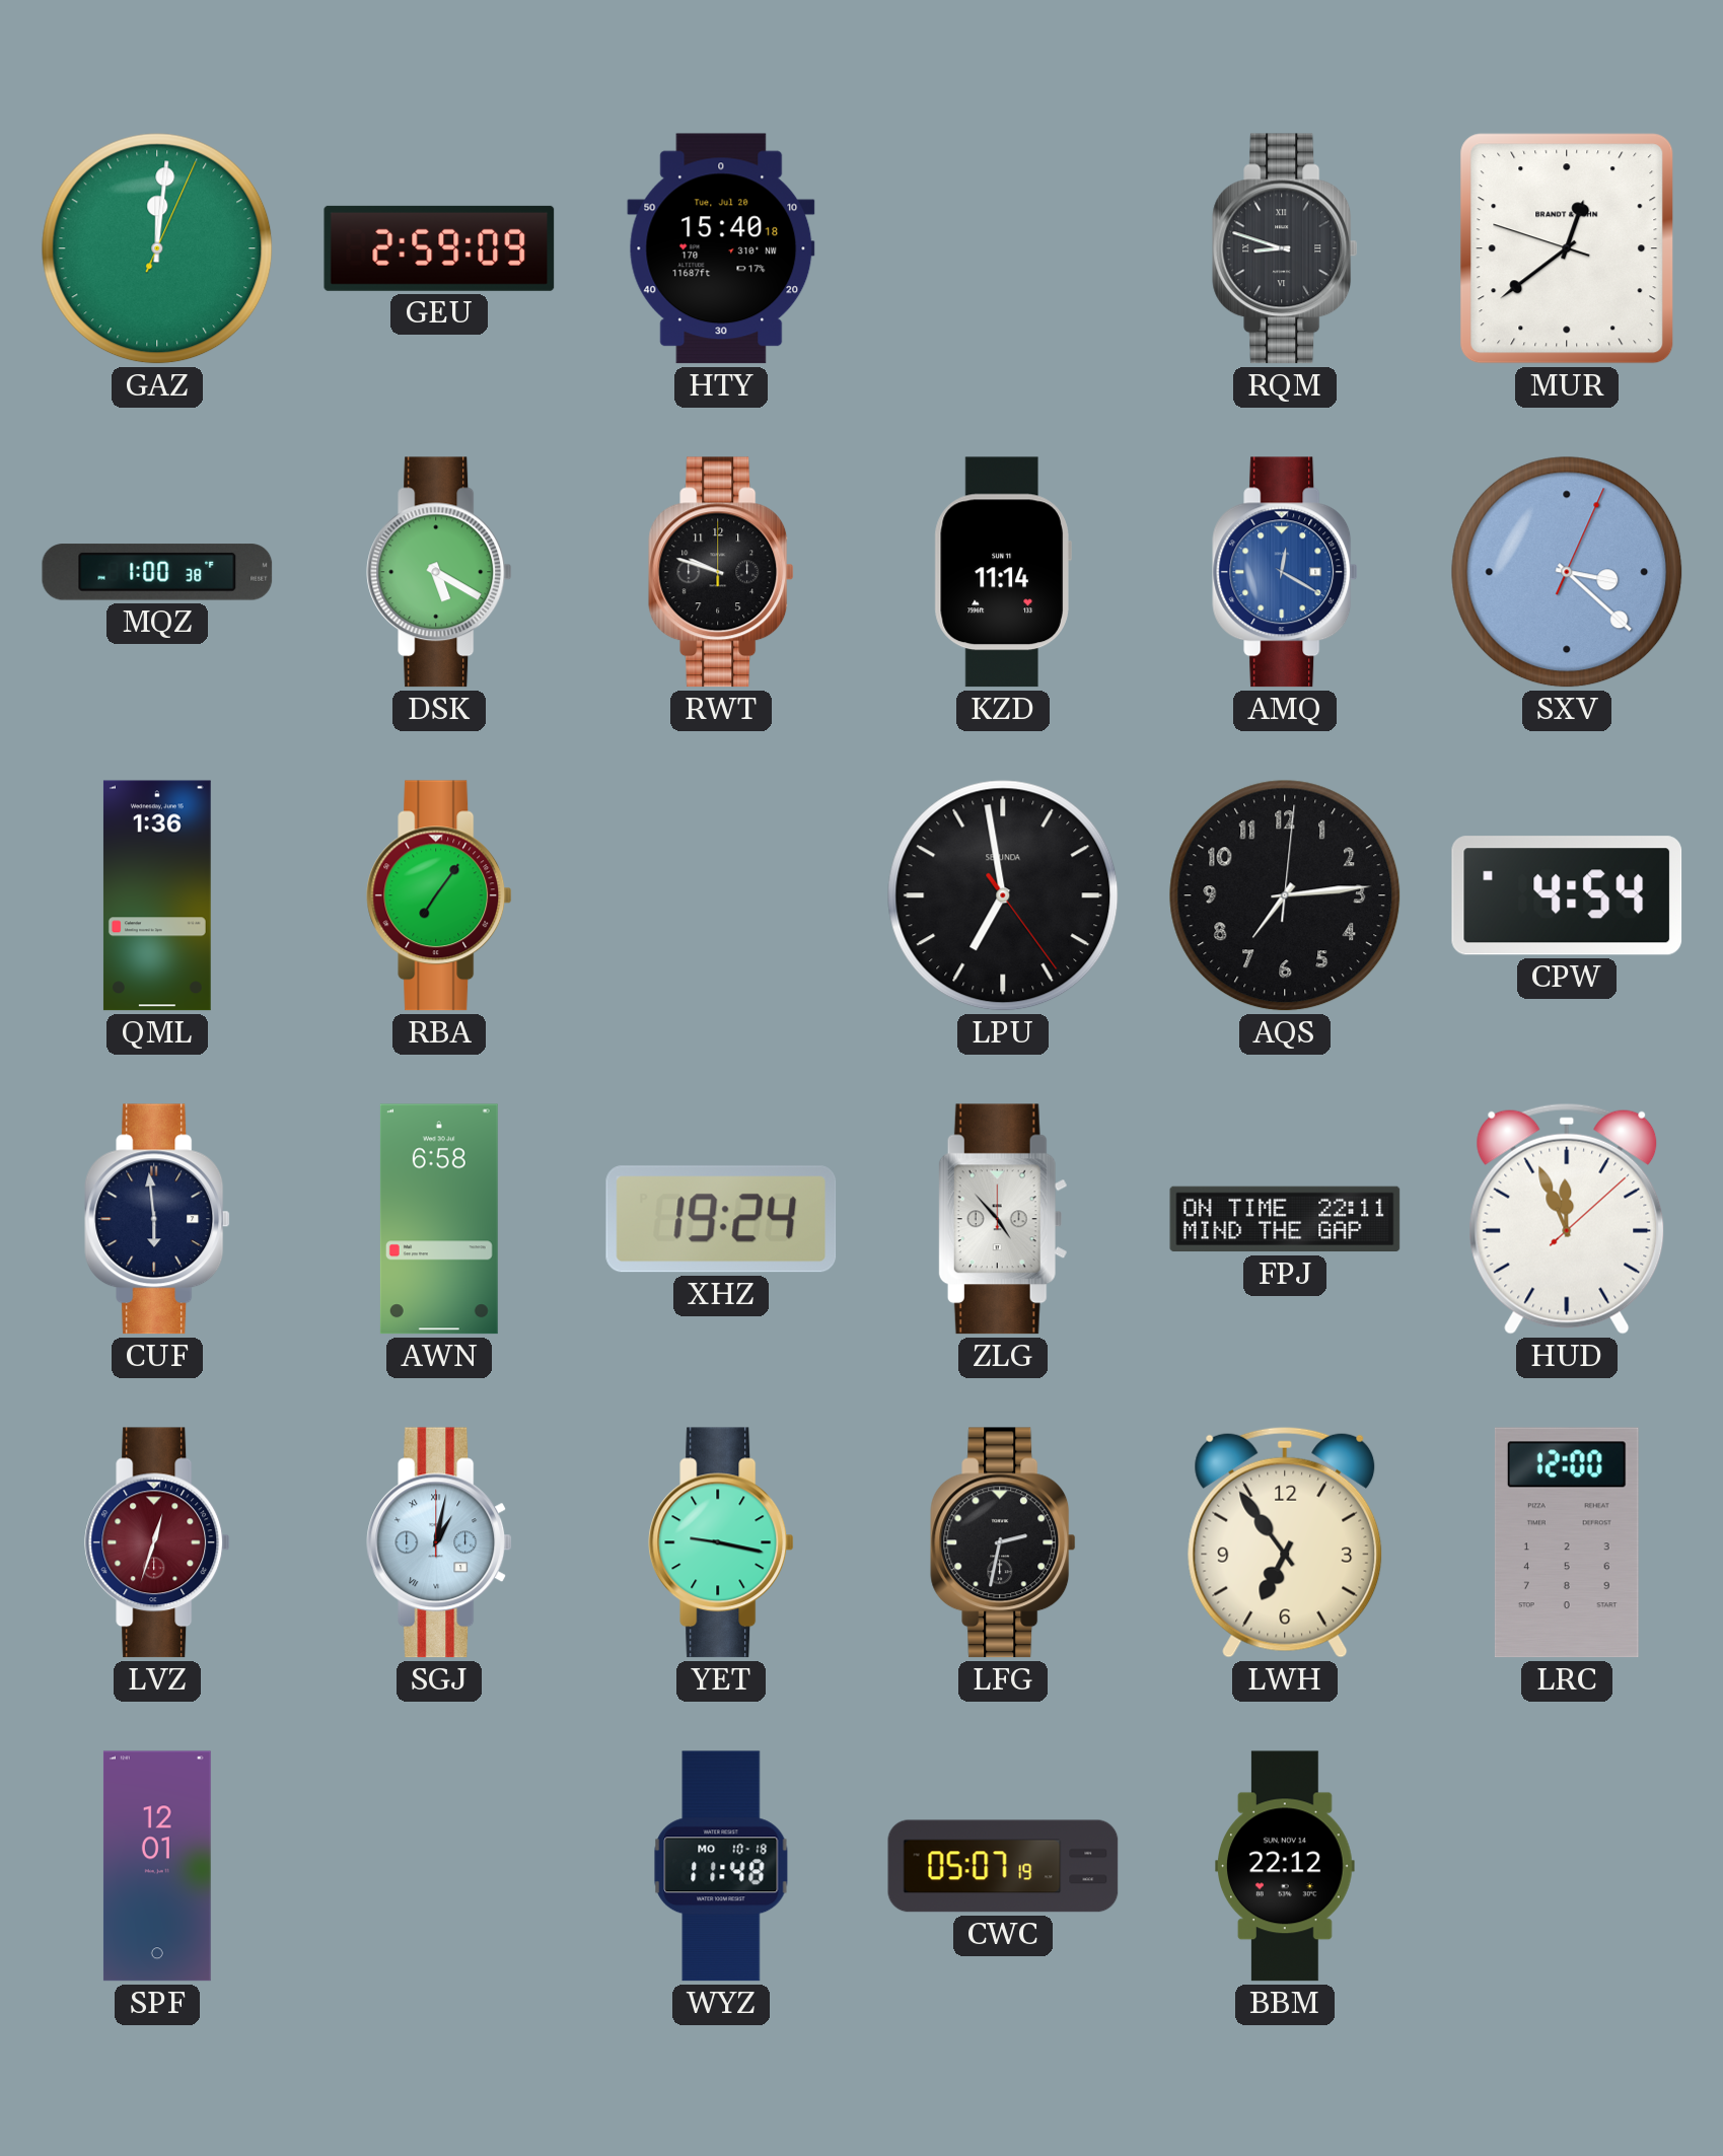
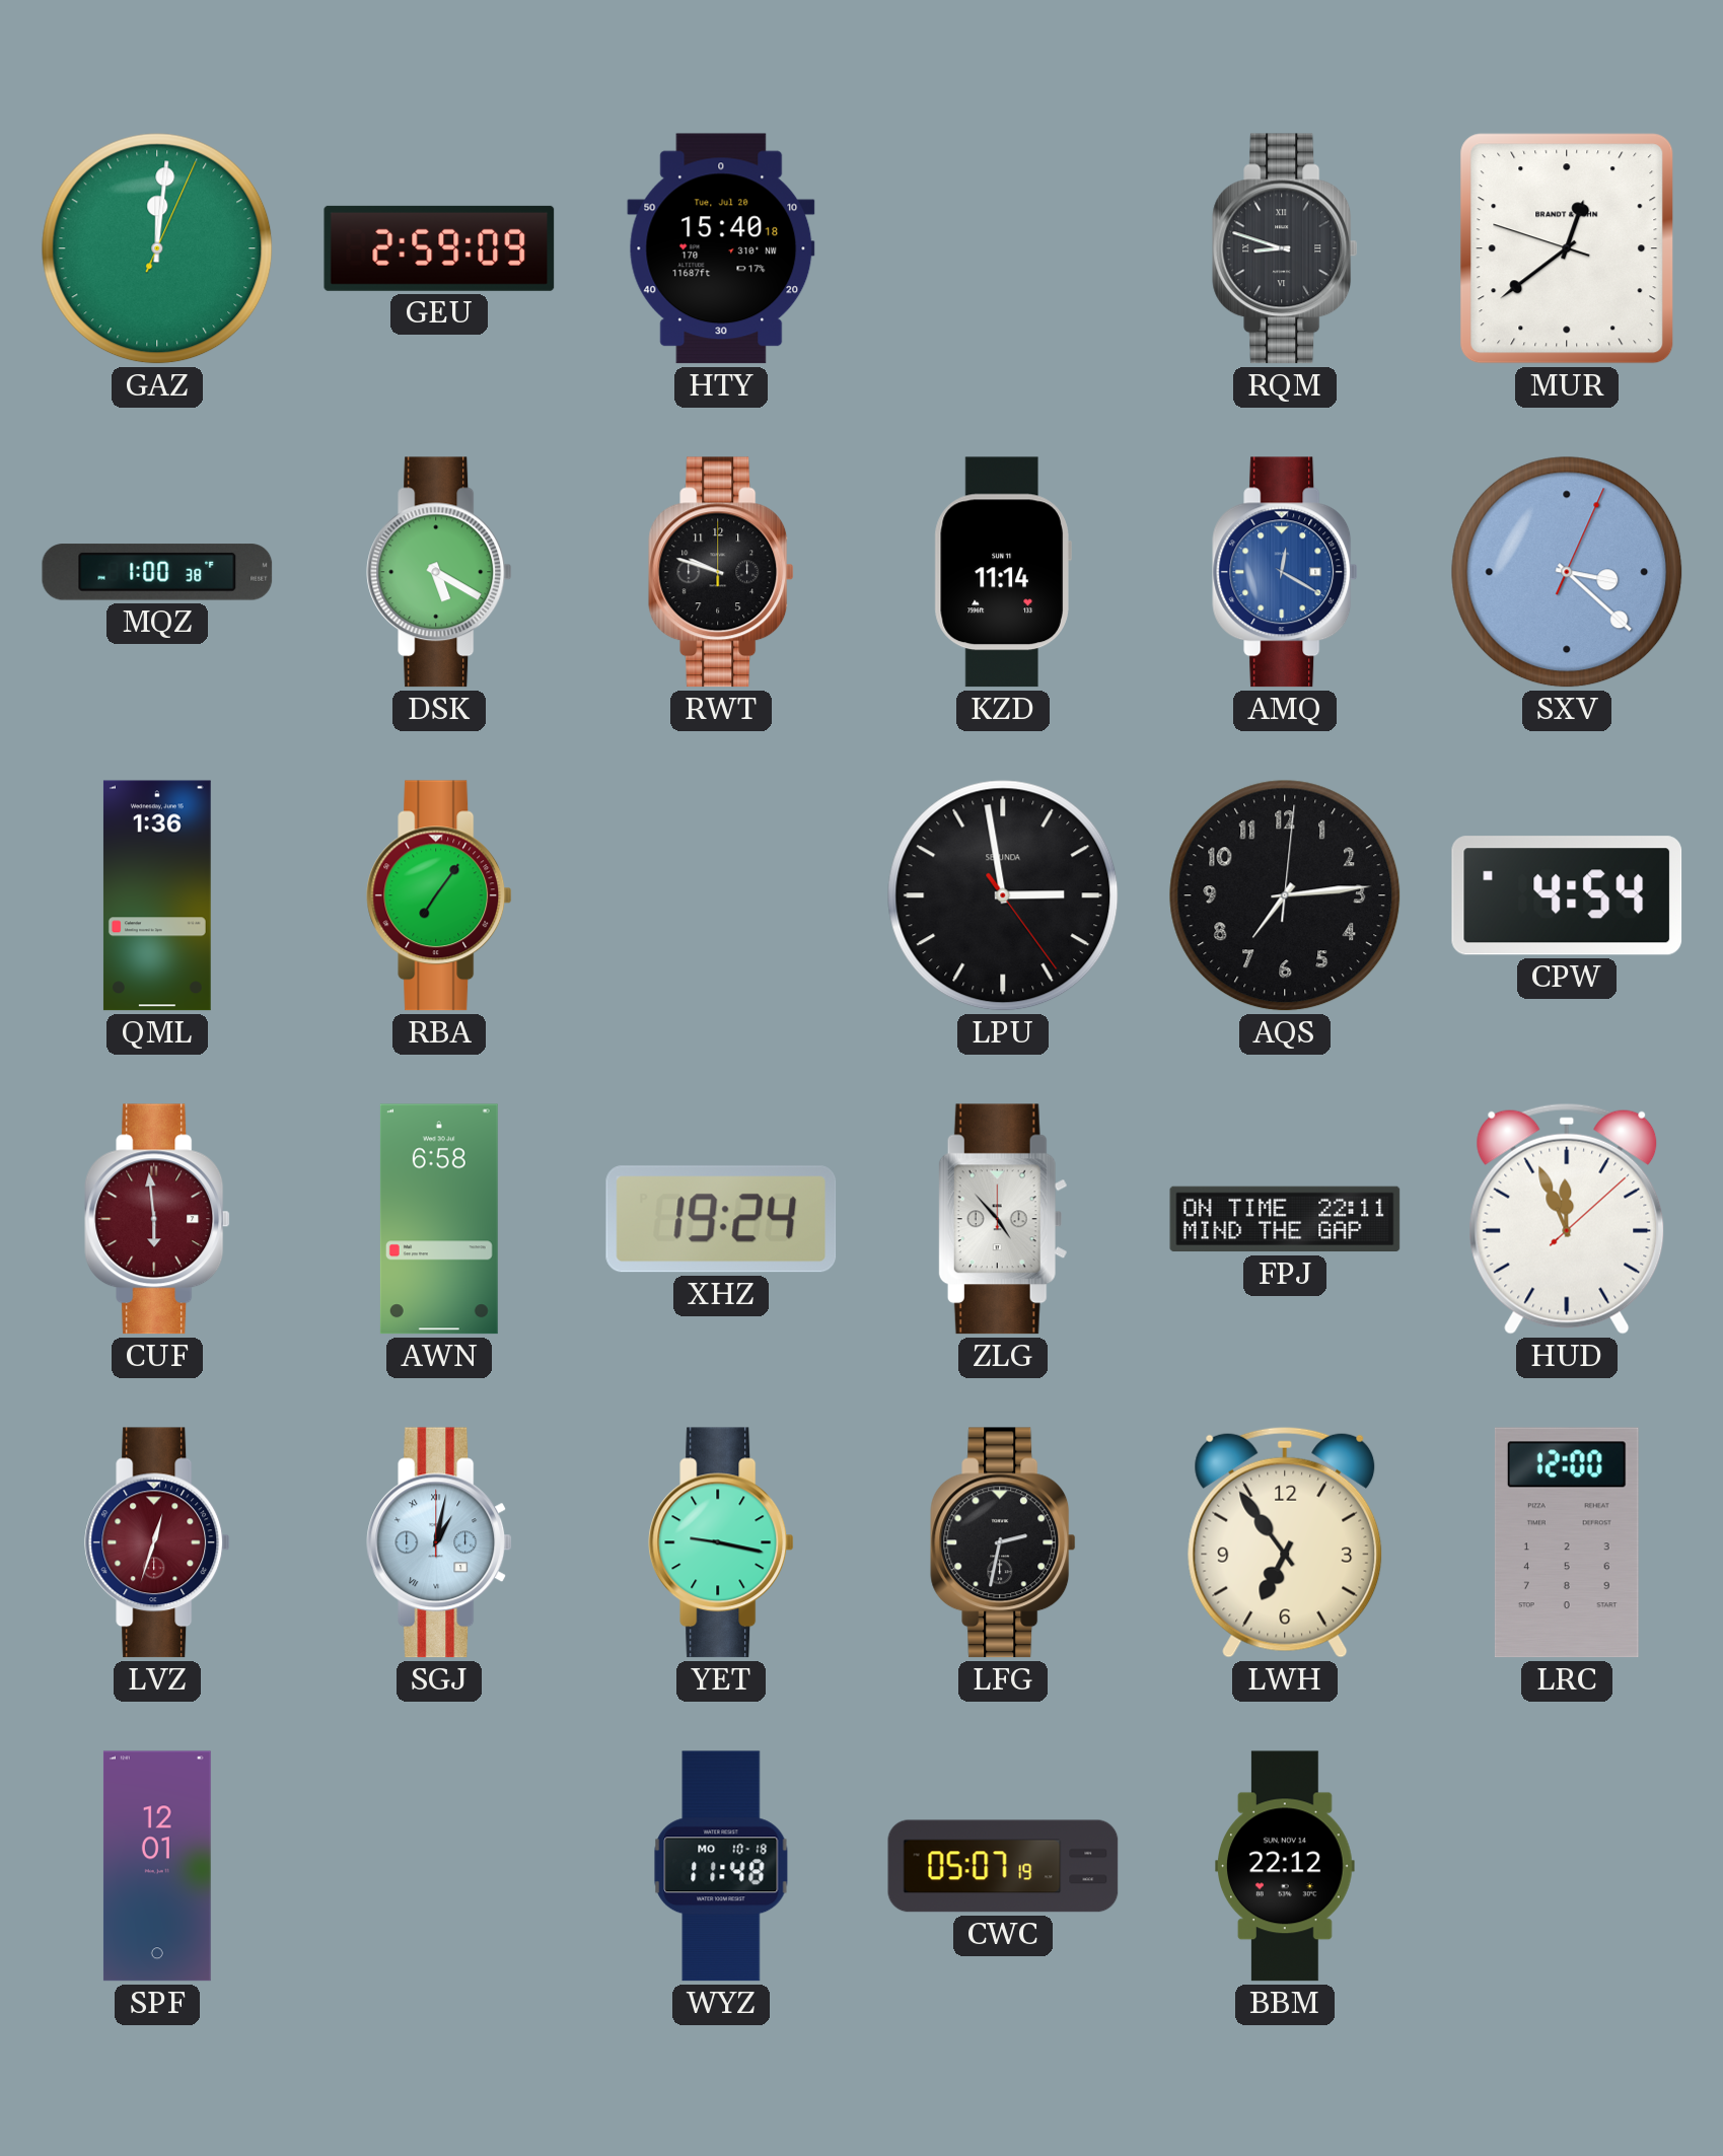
LPU: 6:58 -> 2:58
CUF dial: navy -> burgundy
